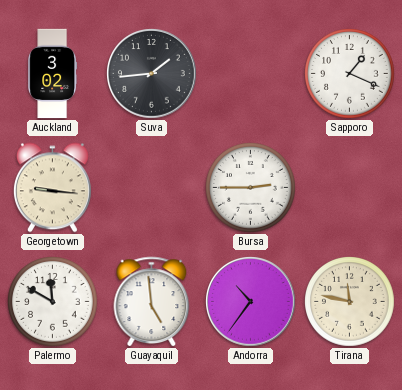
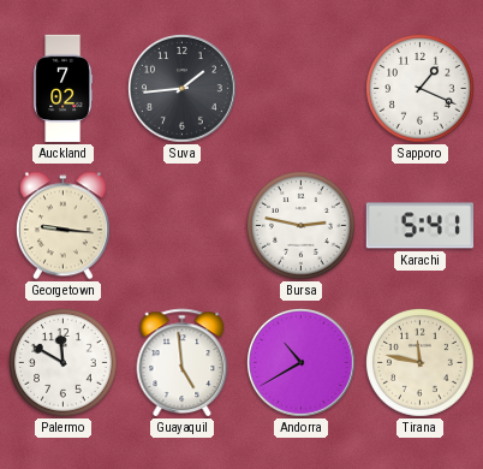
Auckland: 3:02 -> 7:02
Bursa: 2:45 -> 2:47
Karachi: none -> 5:41
Andorra: 10:36 -> 10:40
